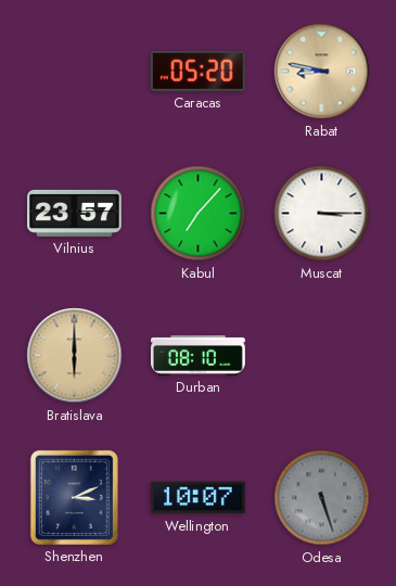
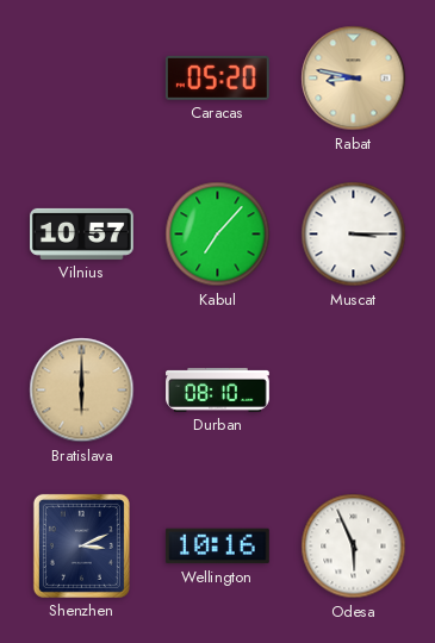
Vilnius: 23:57 -> 10:57
Wellington: 10:07 -> 10:16
Odesa: 5:27 -> 5:56
Odesa dial: grey -> white
